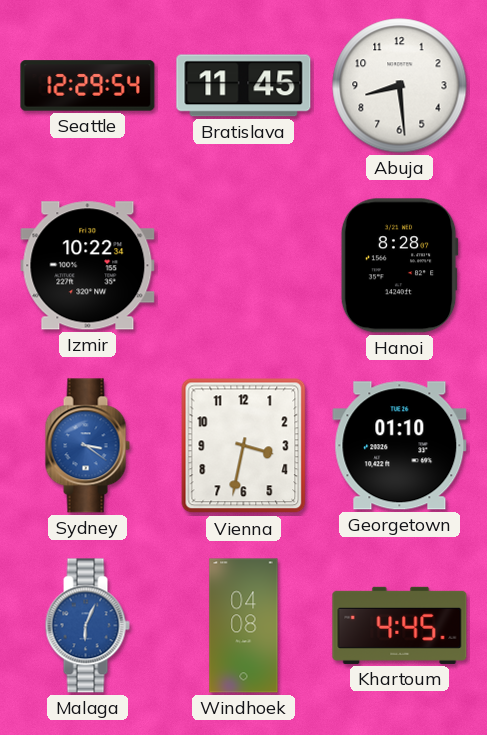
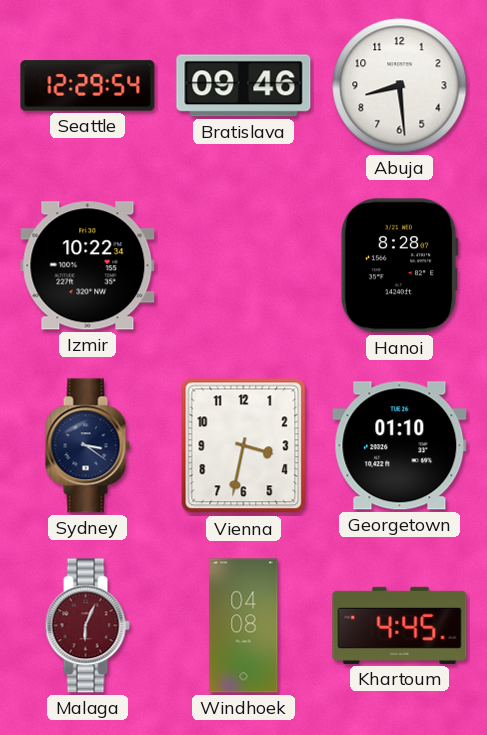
Bratislava: 11:45 -> 09:46
Sydney dial: blue -> navy
Malaga dial: blue -> burgundy
